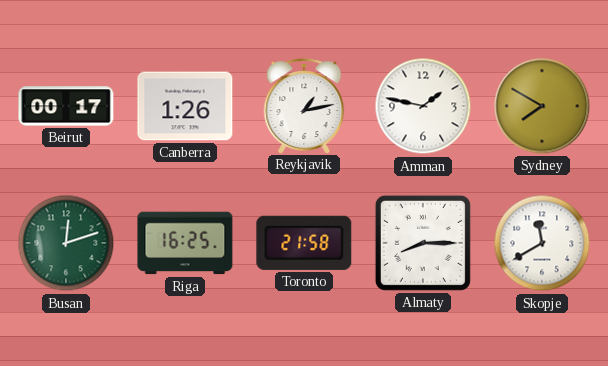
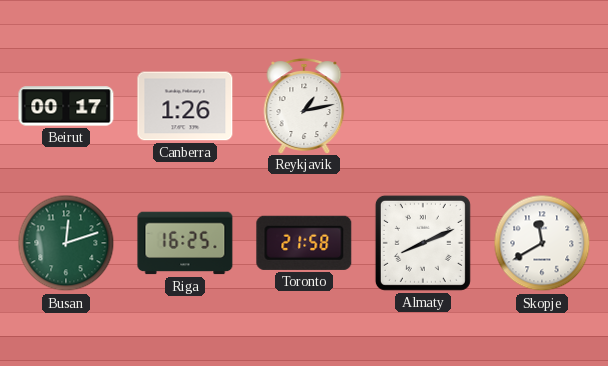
Amman: 1:47 -> none
Sydney: 7:50 -> none
Almaty: 8:15 -> 8:11
